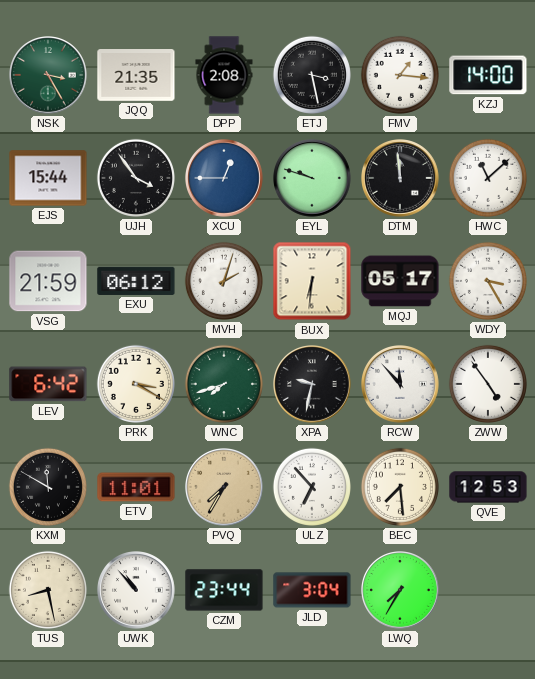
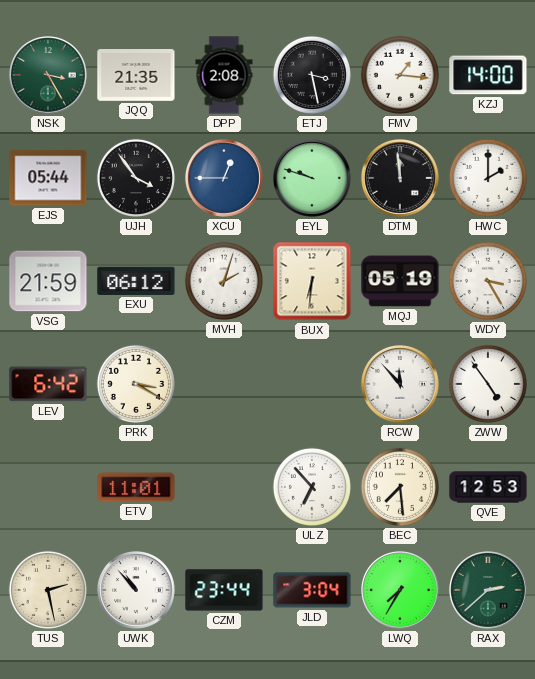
EJS: 15:44 -> 05:44
HWC: 11:08 -> 2:00
MQJ: 05:17 -> 05:19
WNC: 7:42 -> none
XPA: 9:32 -> none
KXM: 11:50 -> none
PVQ: 7:35 -> none
TUS: 8:28 -> 2:28
RAX: none -> 2:38
